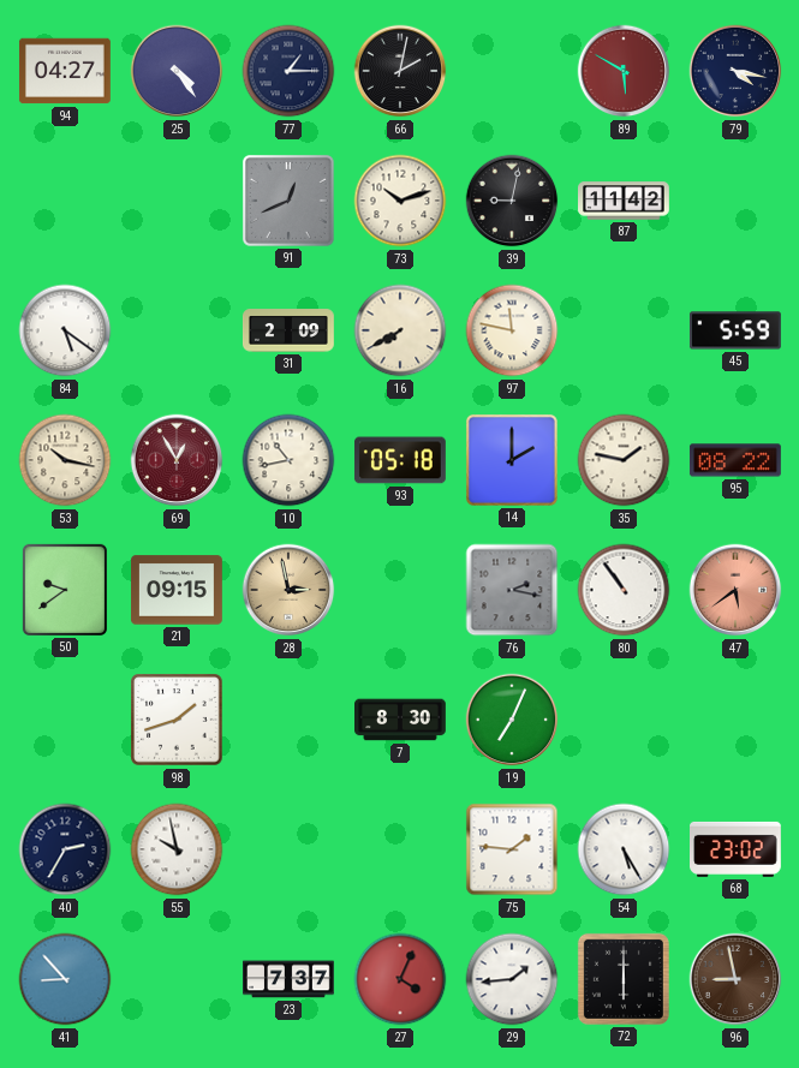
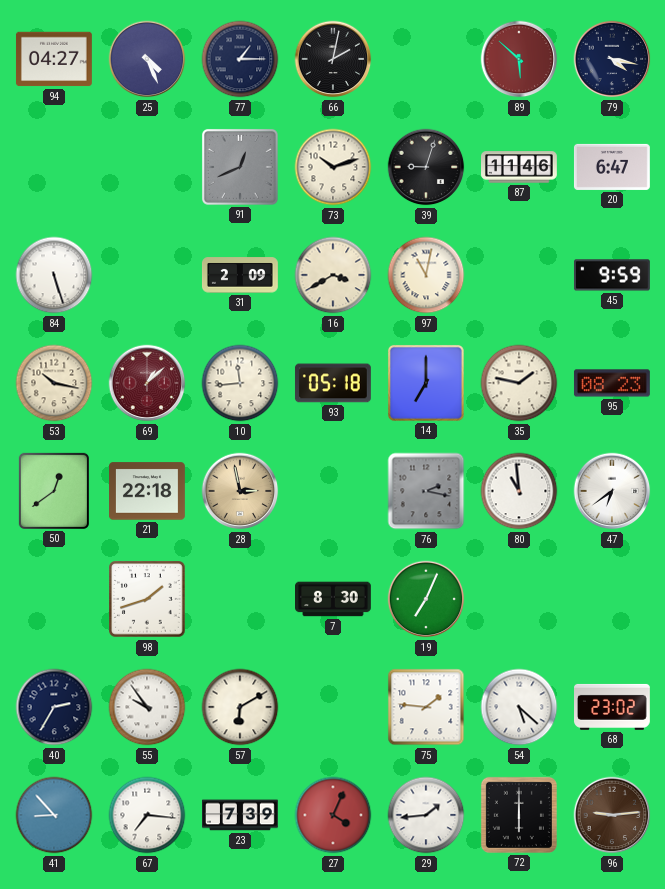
25: 4:24 -> 4:26
89: 5:50 -> 5:52
39: 9:02 -> 9:03
87: 11:42 -> 11:46
20: none -> 6:47
84: 5:21 -> 5:27
16: 7:40 -> 3:40
97: 11:47 -> 11:02
45: 5:59 -> 9:59
69: 12:55 -> 1:08
10: 10:43 -> 11:44
14: 2:00 -> 7:00
95: 08:22 -> 08:23
50: 9:39 -> 12:39
21: 09:15 -> 22:18
80: 10:54 -> 10:59
47: 5:39 -> 6:39
47 dial: salmon -> white
55: 9:58 -> 9:54
57: none -> 6:10
54: 5:25 -> 5:22
67: none -> 7:16
23: 7:37 -> 7:39
96: 8:58 -> 9:14
